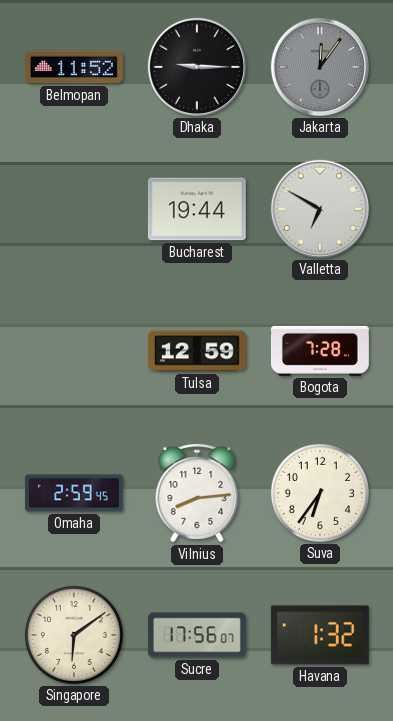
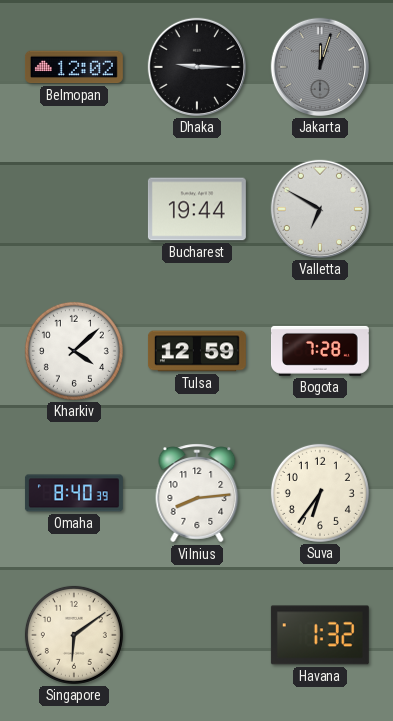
Belmopan: 11:52 -> 12:02
Jakarta: 12:06 -> 12:03
Kharkiv: none -> 4:08
Omaha: 2:59 -> 8:40
Sucre: 17:56 -> none
